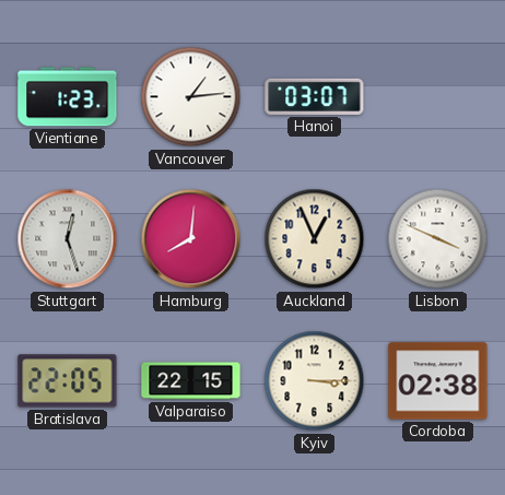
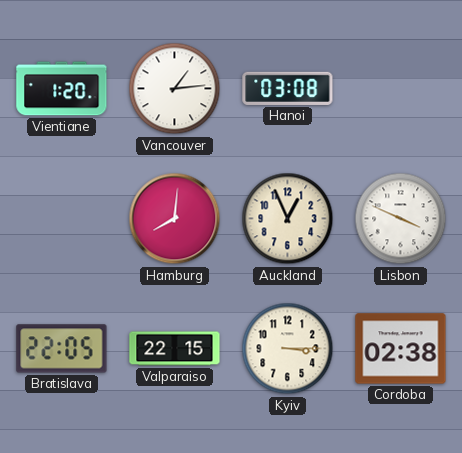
Vientiane: 1:23 -> 1:20
Hanoi: 03:07 -> 03:08
Stuttgart: 12:27 -> none
